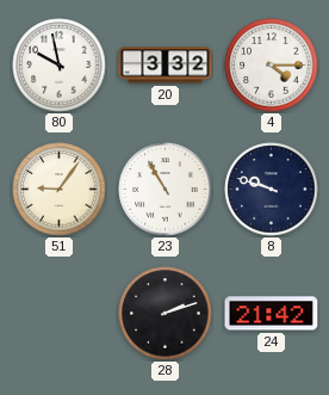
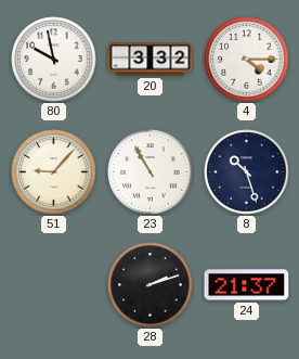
51: 9:06 -> 9:07
8: 9:48 -> 10:27
24: 21:42 -> 21:37
